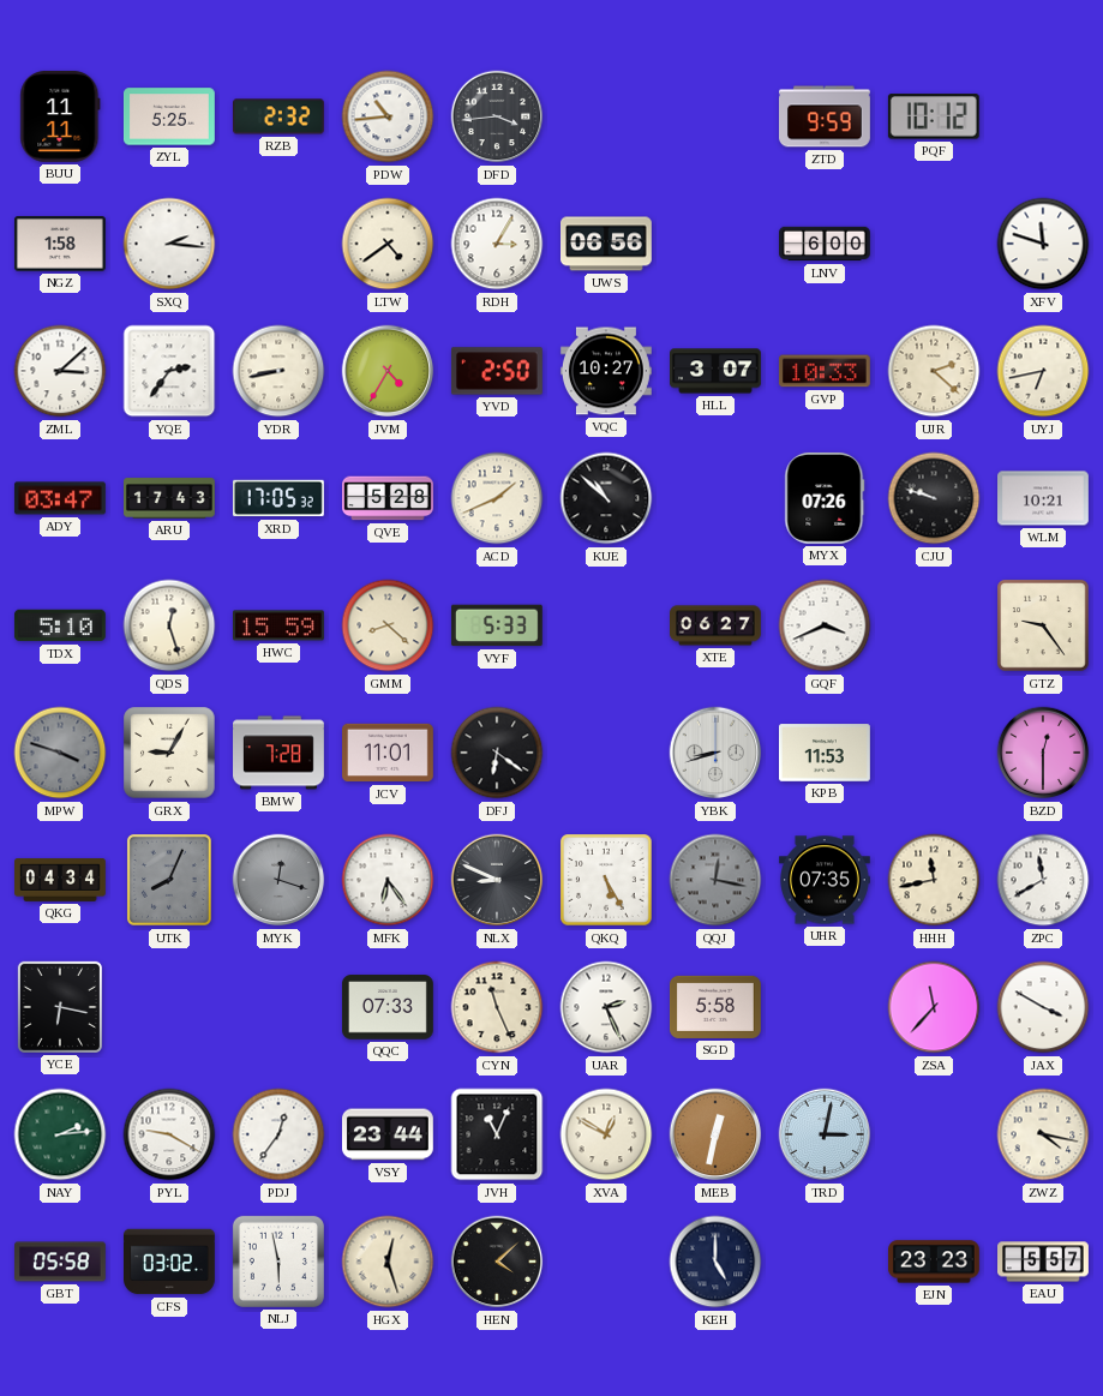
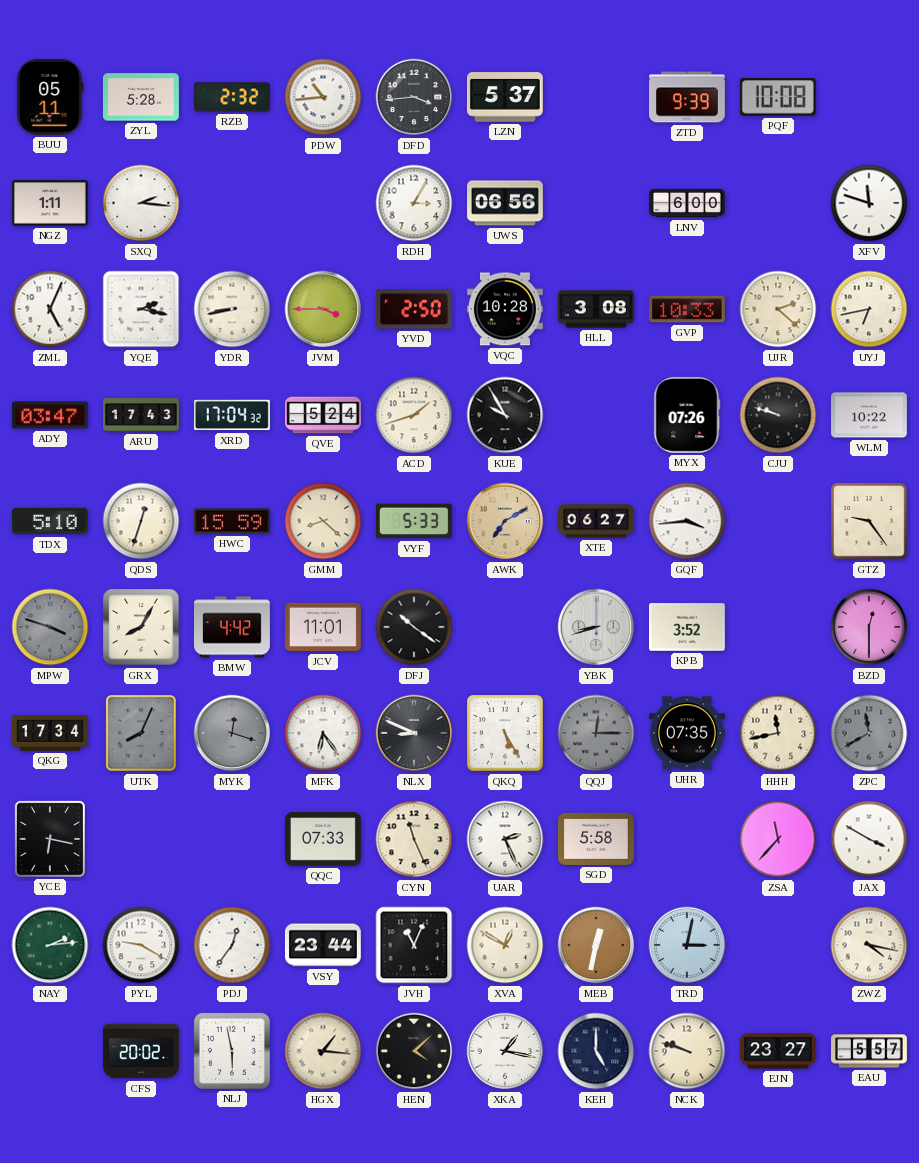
BUU: 11:11 -> 05:11
ZYL: 5:25 -> 5:28
LZN: none -> 5:37
ZTD: 9:59 -> 9:39
PQF: 10:12 -> 10:08
NGZ: 1:58 -> 1:11
LTW: 4:39 -> none
ZML: 3:08 -> 5:04
YQE: 2:36 -> 2:17
JVM: 4:35 -> 3:45
VQC: 10:27 -> 10:28
HLL: 3:07 -> 3:08
XRD: 17:05 -> 17:04
QVE: 5:28 -> 5:24
ACD: 1:41 -> 1:42
KUE: 10:52 -> 9:55
WLM: 10:21 -> 10:22
QDS: 12:27 -> 12:33
AWK: none -> 7:10
GQF: 3:41 -> 3:44
GRX: 9:05 -> 8:05
BMW: 7:28 -> 4:42
DFJ: 6:21 -> 10:21
KPB: 11:53 -> 3:52
QKG: 04:34 -> 17:34
QQJ: 12:17 -> 12:15
ZPC dial: white -> grey
GBT: 05:58 -> none
CFS: 03:02 -> 20:02
HGX: 12:27 -> 1:16
XKA: none -> 1:17
NCK: none -> 9:48
EJN: 23:23 -> 23:27
